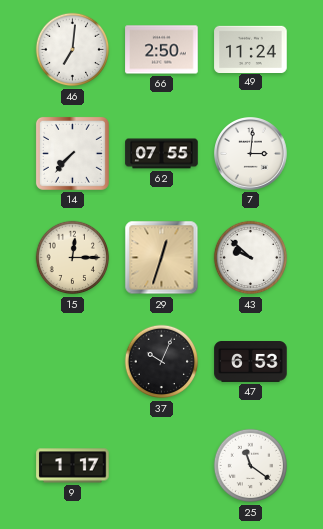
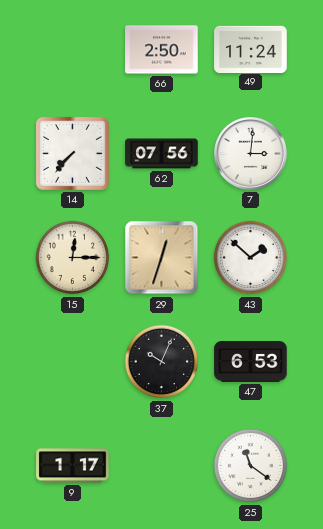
46: 7:01 -> none
62: 07:55 -> 07:56
43: 9:52 -> 1:52
